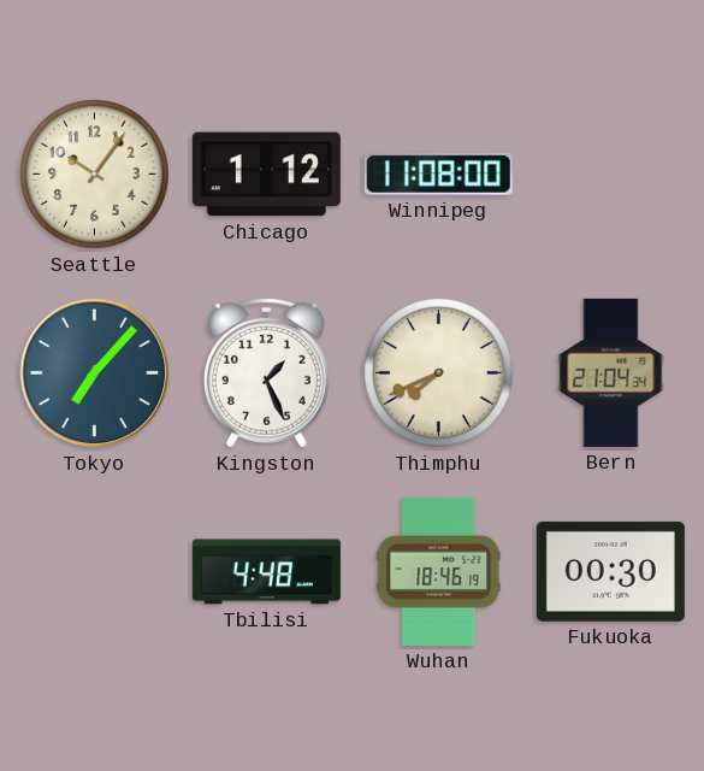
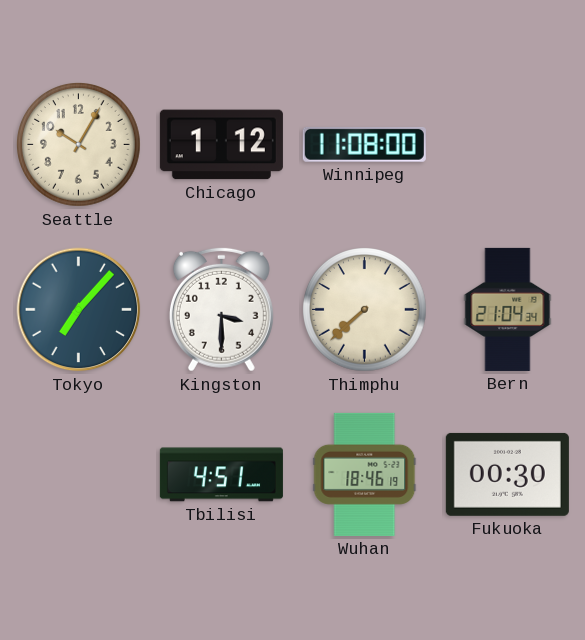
Seattle: 10:06 -> 10:05
Kingston: 1:26 -> 3:30
Thimphu: 7:41 -> 7:38
Tbilisi: 4:48 -> 4:51
